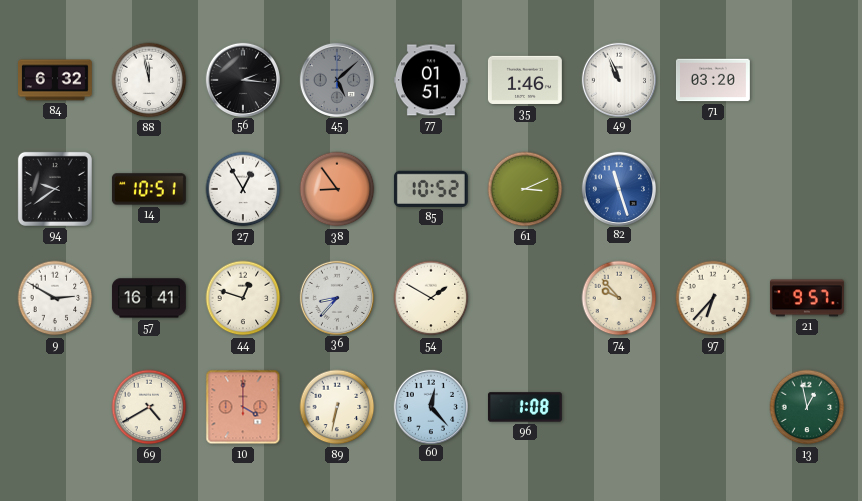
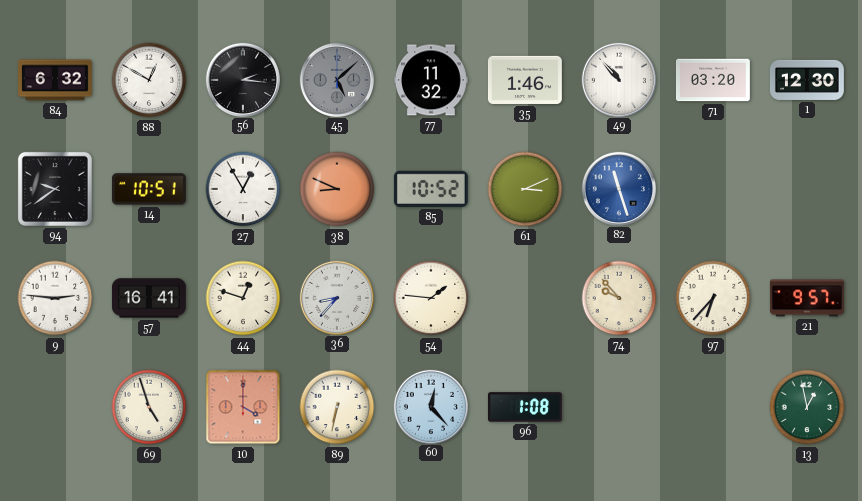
88: 11:58 -> 12:50
77: 01:51 -> 11:32
49: 10:56 -> 10:53
1: none -> 12:30
38: 8:54 -> 8:49
9: 2:50 -> 2:46
54: 1:50 -> 1:46
69: 4:40 -> 4:57
